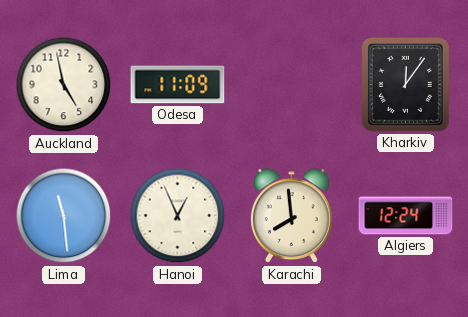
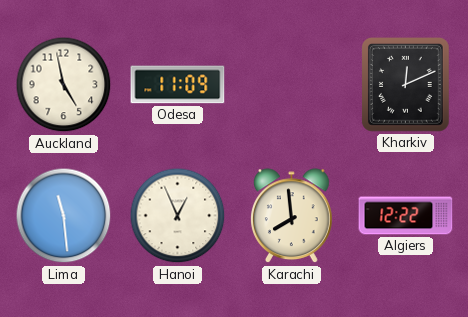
Kharkiv: 12:06 -> 12:11
Algiers: 12:24 -> 12:22
